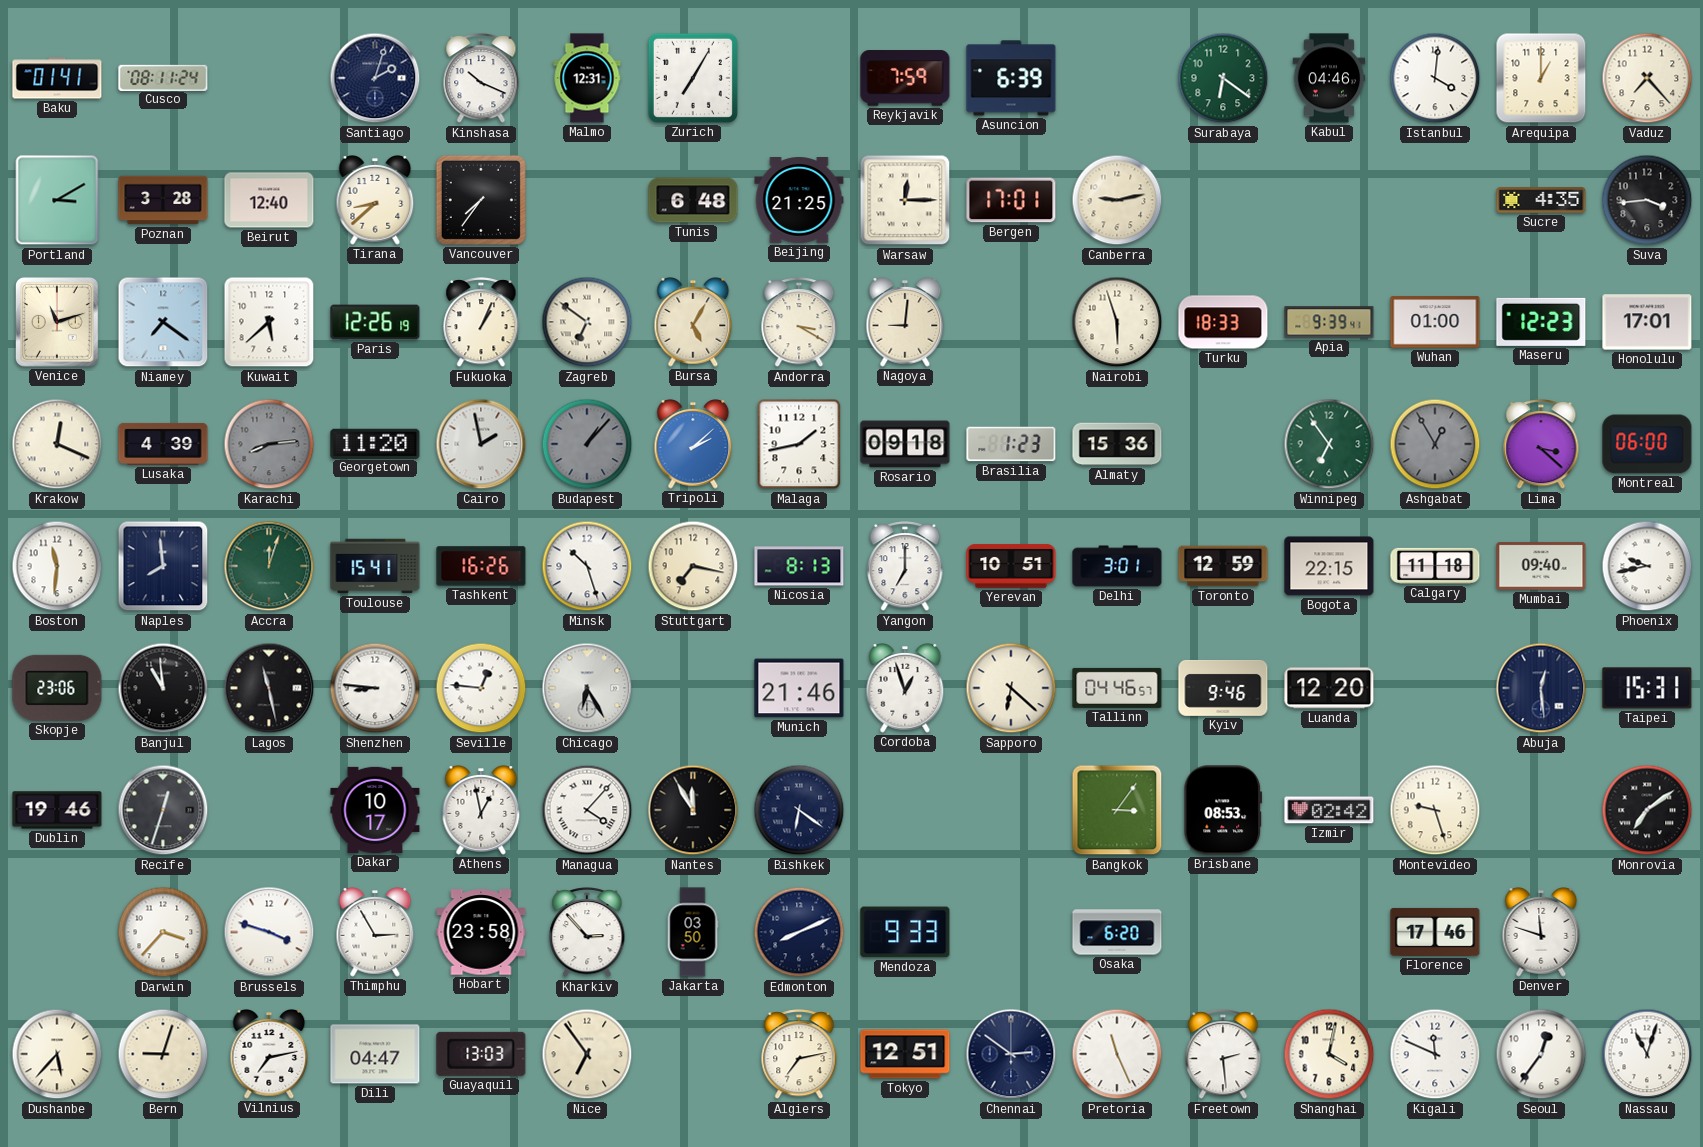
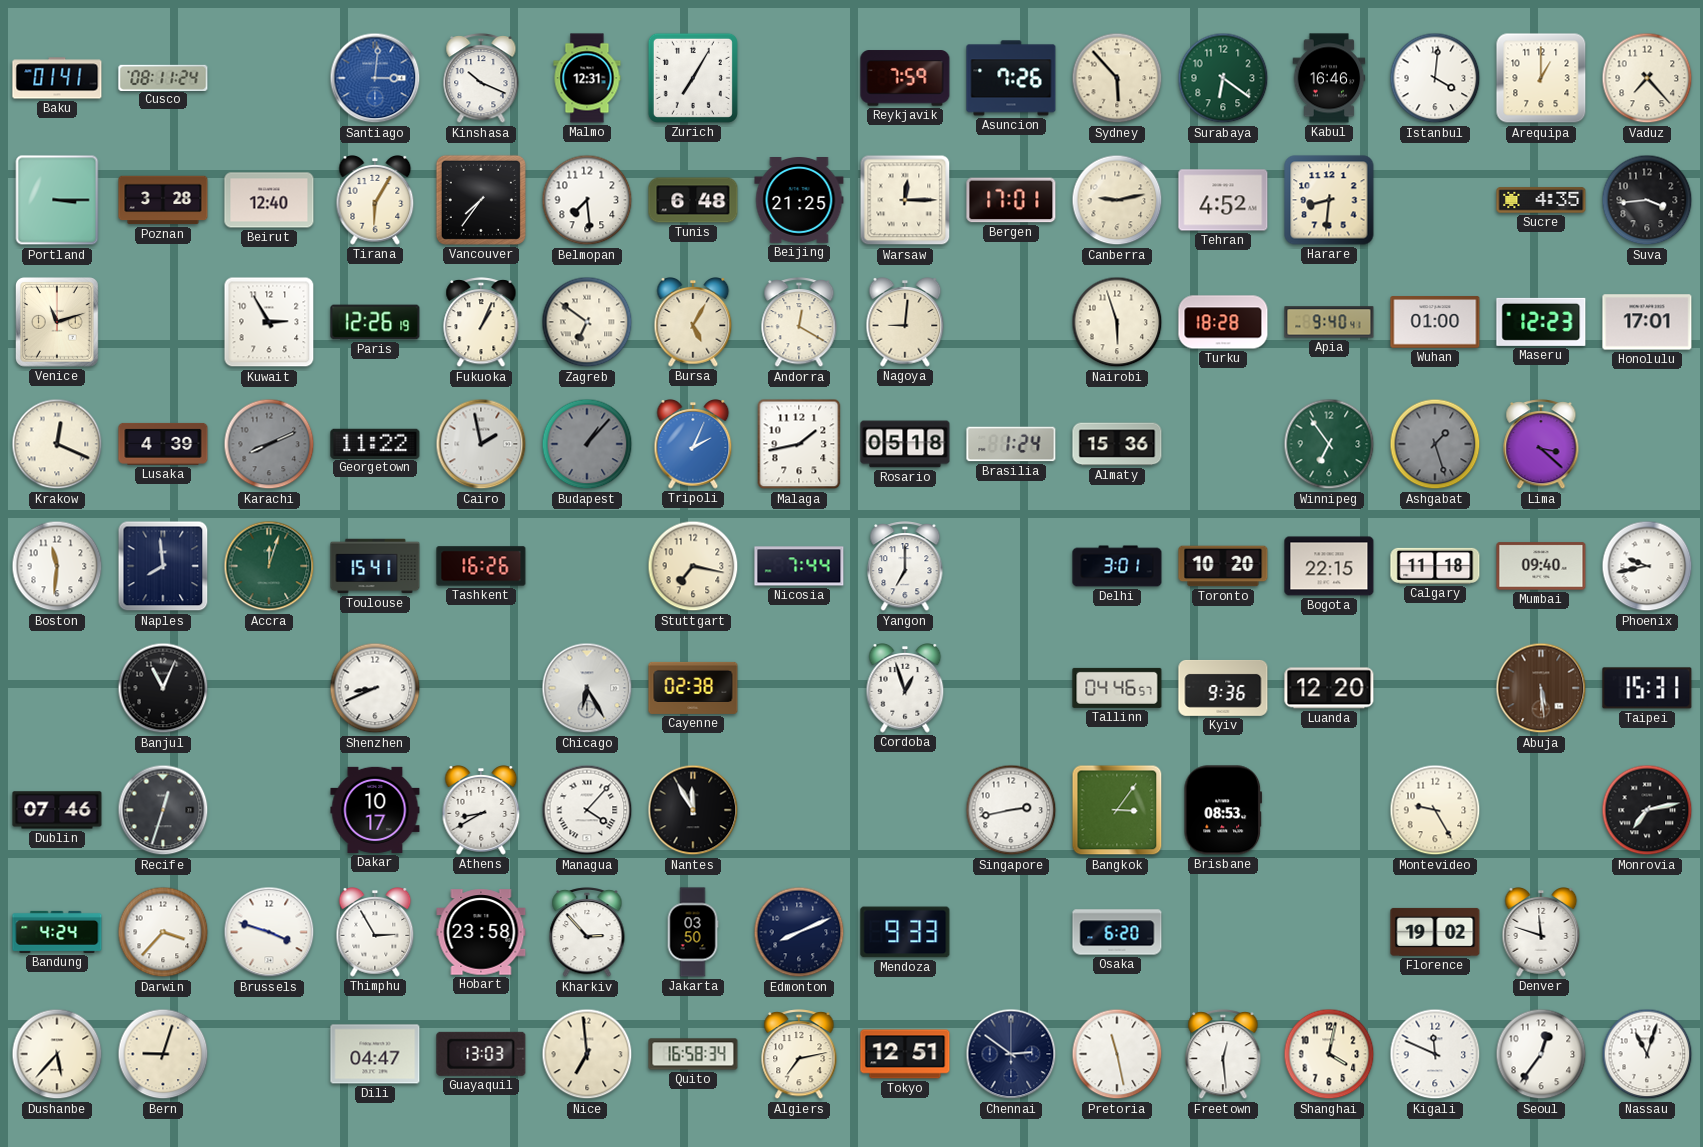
Santiago: 2:03 -> 3:01
Santiago dial: navy -> blue
Asuncion: 6:39 -> 7:26
Sydney: none -> 5:53
Kabul: 04:46 -> 16:46
Portland: 3:10 -> 3:15
Tirana: 8:38 -> 6:05
Belmopan: none -> 7:29
Tehran: none -> 4:52
Harare: none -> 8:31
Niamey: 7:21 -> none
Kuwait: 5:38 -> 2:55
Andorra: 3:20 -> 12:20
Turku: 18:33 -> 18:28
Apia: 9:39 -> 9:40
Karachi: 8:14 -> 8:11
Georgetown: 11:20 -> 11:22
Tripoli: 2:08 -> 2:04
Rosario: 09:18 -> 05:18
Brasilia: 1:23 -> 1:24
Ashgabat: 12:55 -> 1:27
Montreal: 06:00 -> none
Minsk: 10:27 -> none
Nicosia: 8:13 -> 7:44
Yerevan: 10:51 -> none
Toronto: 12:59 -> 10:20
Skopje: 23:06 -> none
Banjul: 10:59 -> 11:04
Lagos: 11:28 -> none
Shenzhen: 8:46 -> 8:41
Seville: 12:46 -> none
Cayenne: none -> 02:38
Munich: 21:46 -> none
Sapporo: 6:22 -> none
Kyiv: 9:46 -> 9:36
Abuja: 12:29 -> 5:29
Abuja dial: navy -> brown
Dublin: 19:46 -> 07:46
Athens: 12:58 -> 8:40
Bishkek: 6:21 -> none
Singapore: none -> 2:43
Izmir: 02:42 -> none
Montevideo: 9:27 -> 9:25
Monrovia: 7:09 -> 7:13
Bandung: none -> 4:24
Florence: 17:46 -> 19:02
Vilnius: 7:13 -> none
Nice: 6:54 -> 6:59
Quito: none -> 16:58
Pretoria: 11:26 -> 11:28
Freetown: 2:29 -> 12:29
